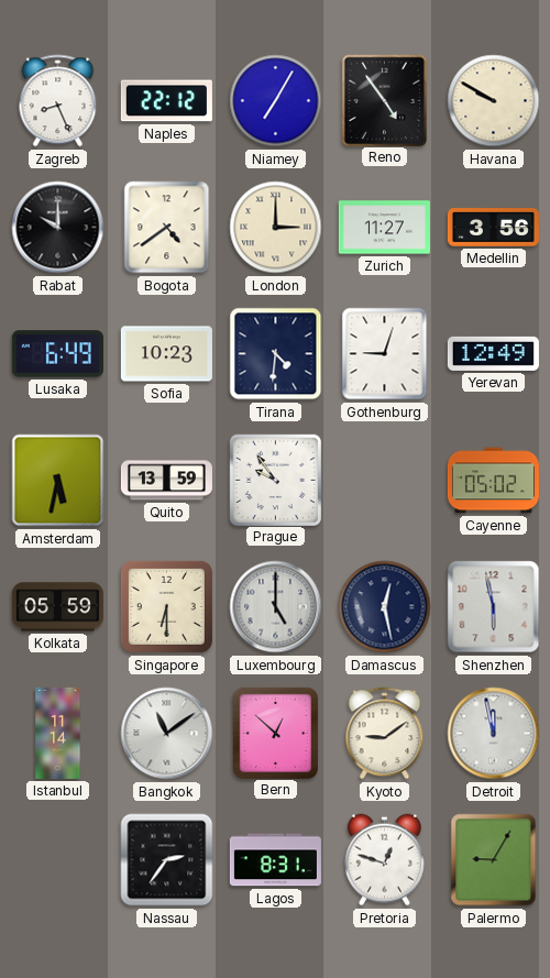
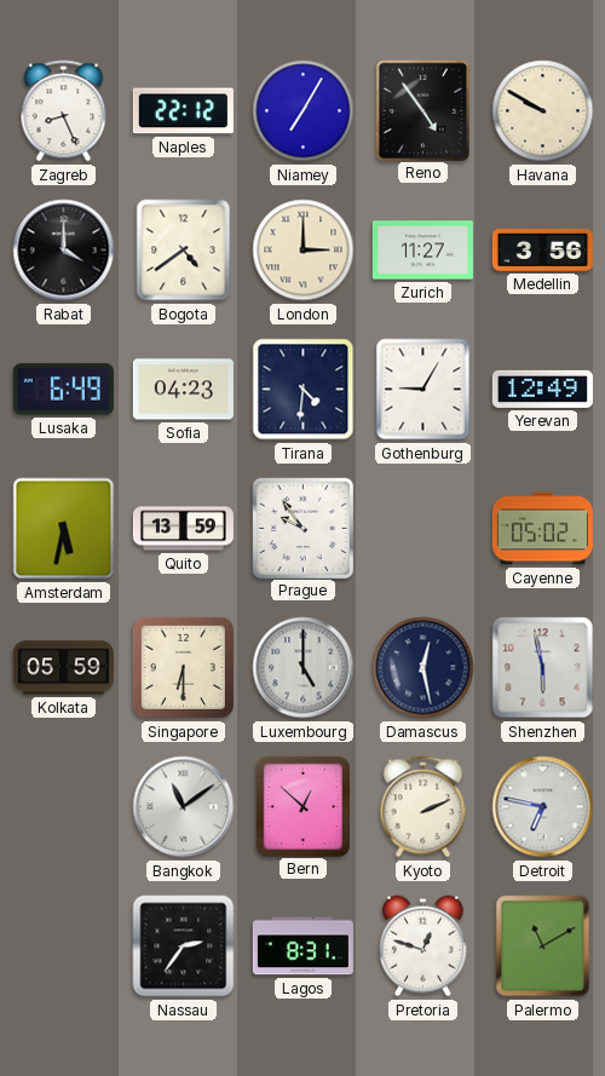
Rabat: 10:00 -> 4:00
Sofia: 10:23 -> 04:23
Gothenburg: 9:03 -> 9:05
Istanbul: 11:14 -> none
Kyoto: 9:09 -> 2:11
Detroit: 11:58 -> 6:47
Palermo: 9:05 -> 11:10
